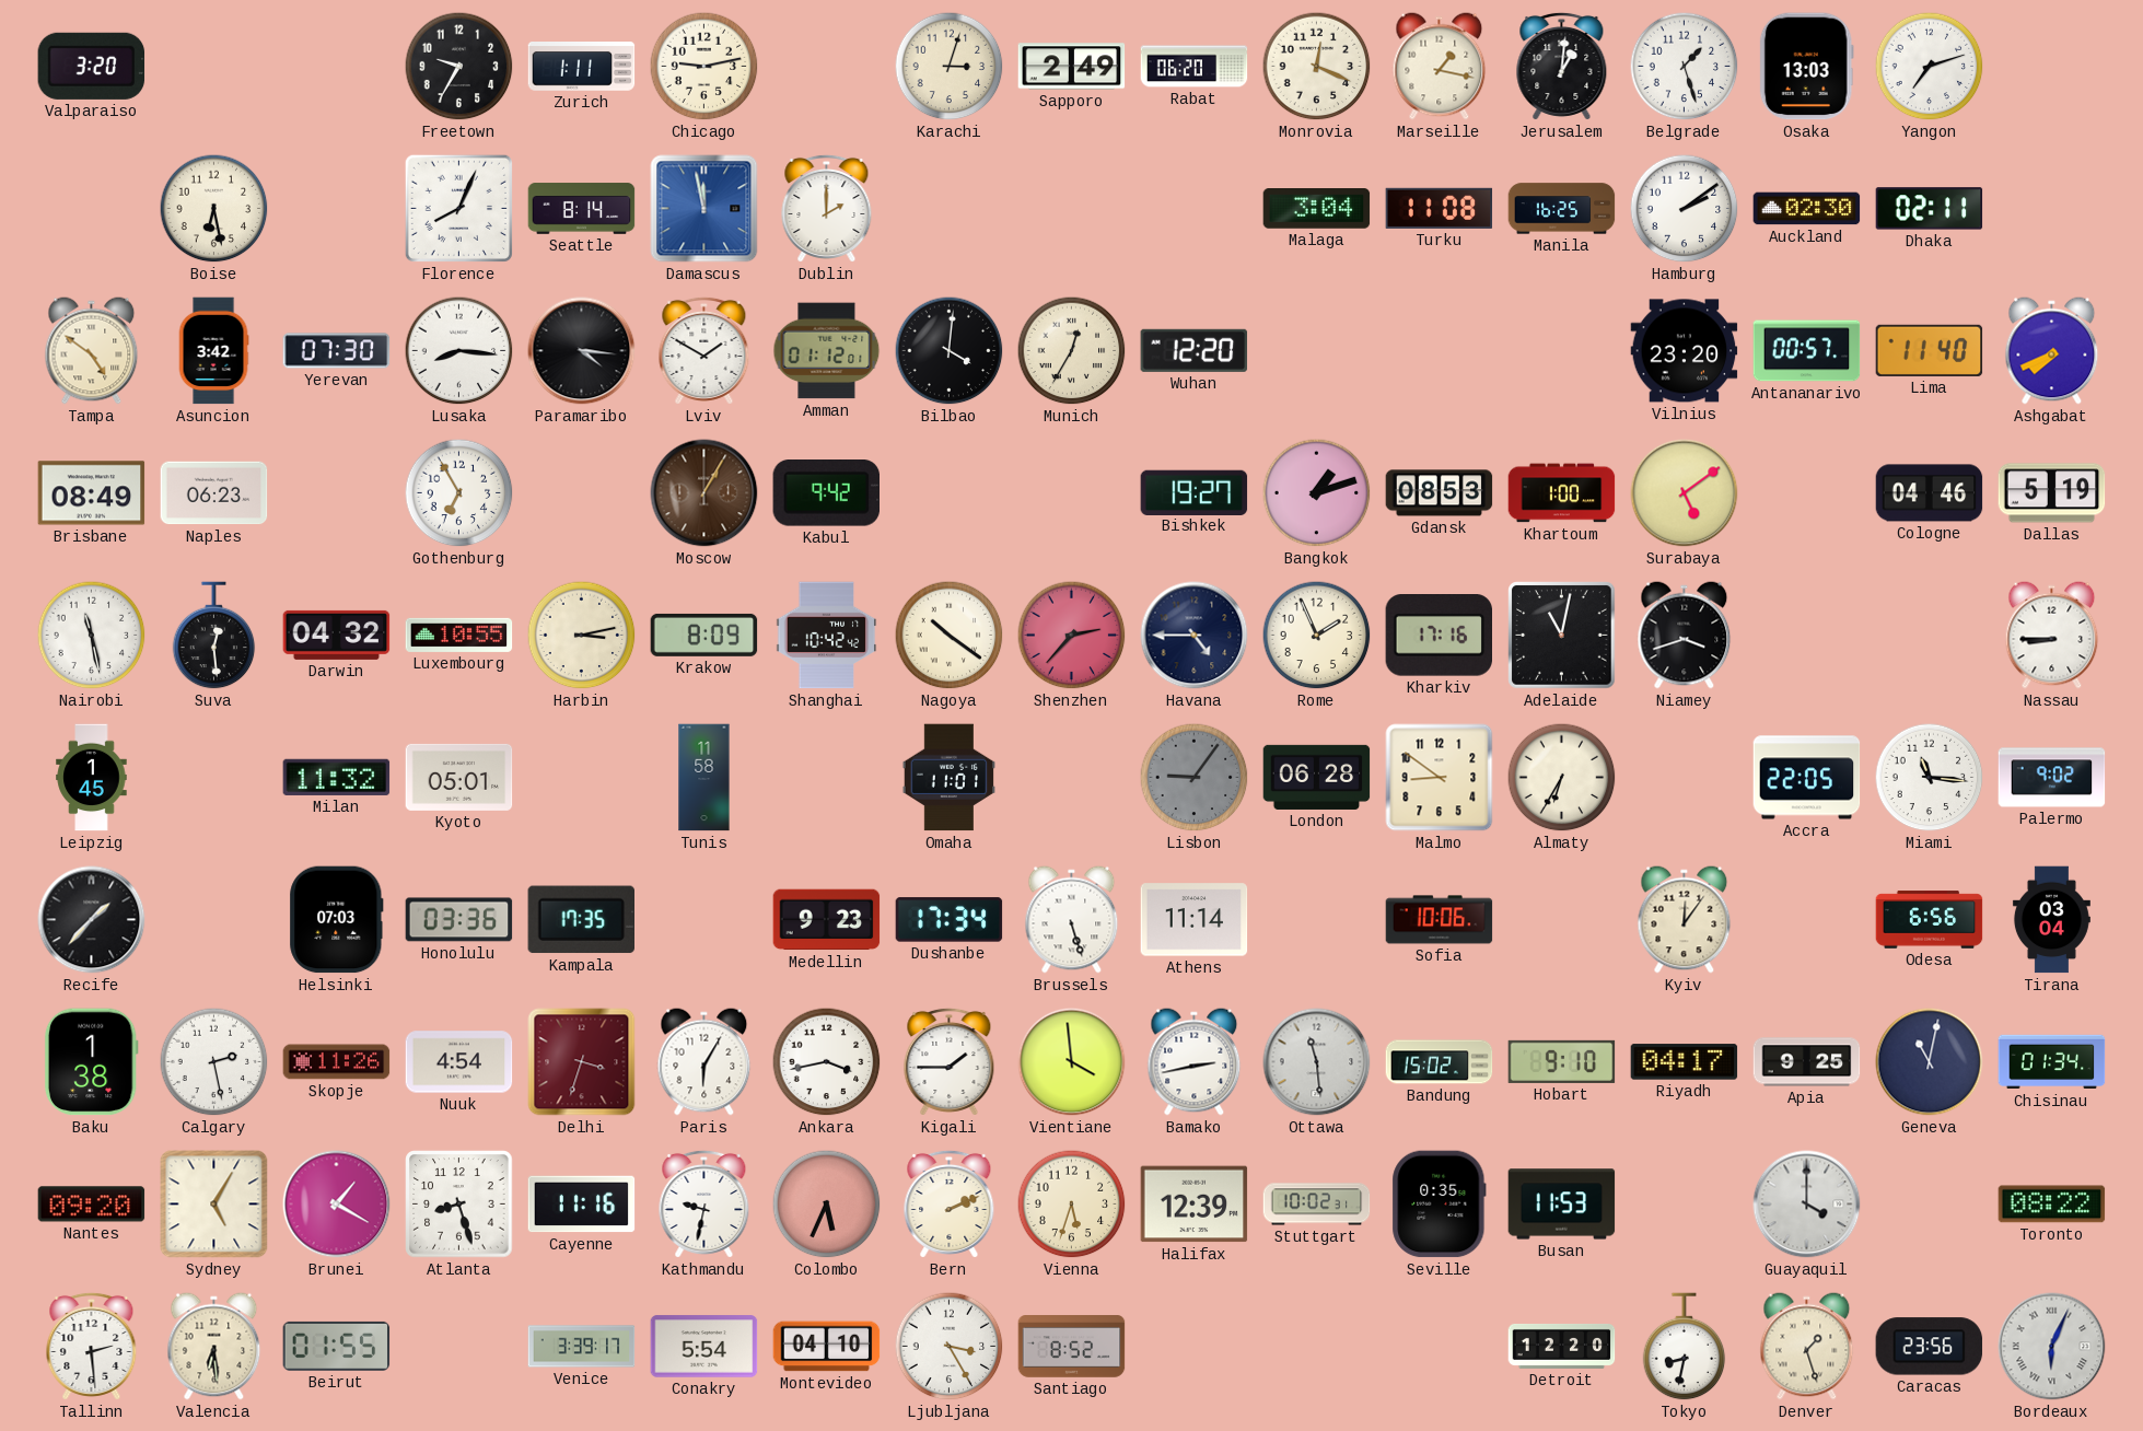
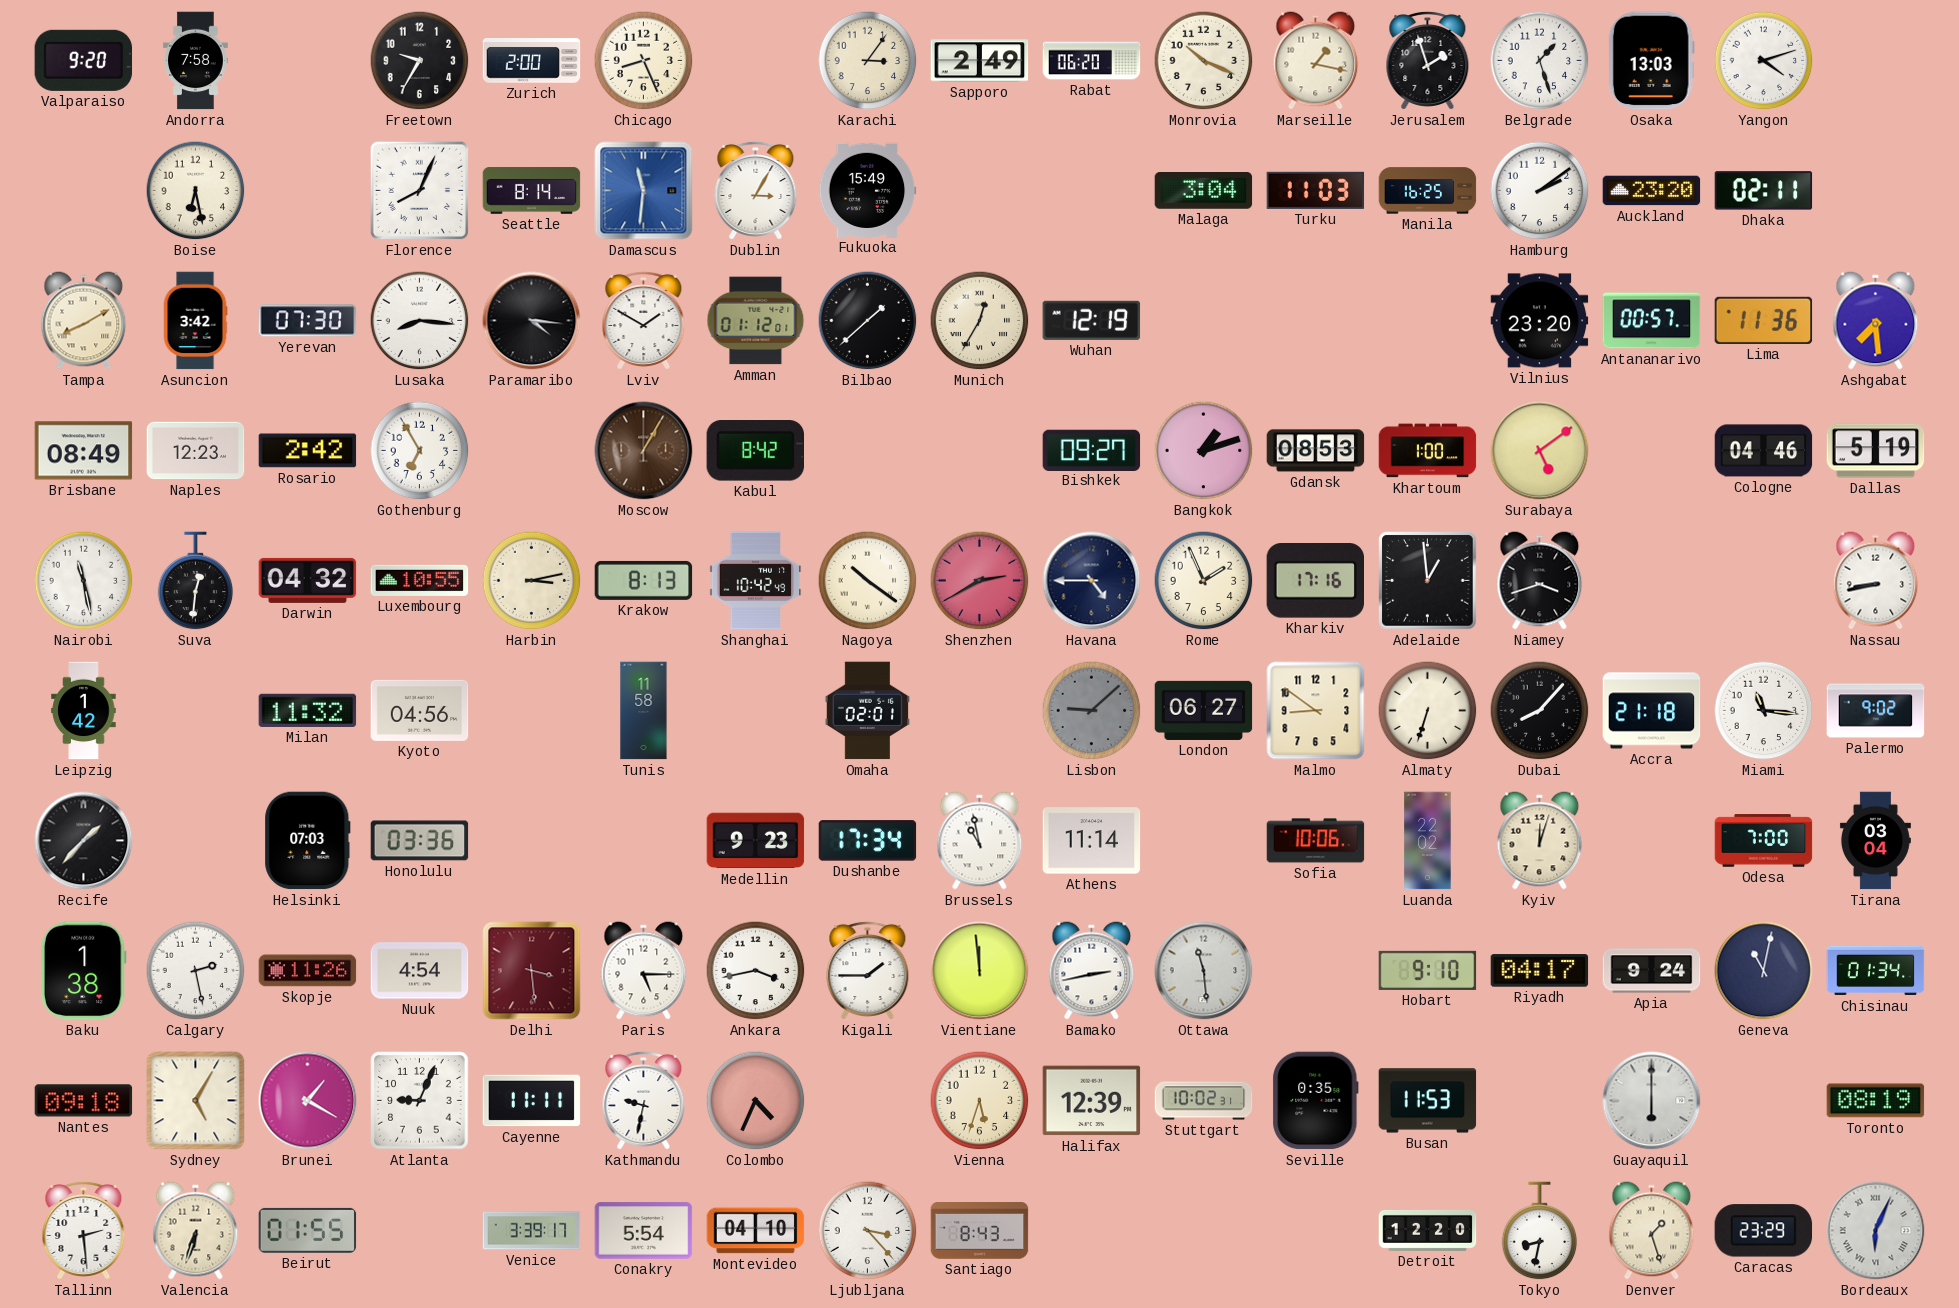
Valparaiso: 3:20 -> 9:20
Andorra: none -> 7:58
Zurich: 1:11 -> 2:00
Chicago: 9:13 -> 8:26
Karachi: 3:03 -> 3:06
Monrovia: 12:19 -> 10:19
Jerusalem: 1:01 -> 1:57
Yangon: 7:12 -> 4:12
Damascus: 11:58 -> 11:31
Dublin: 2:00 -> 3:05
Fukuoka: none -> 15:49
Turku: 11:08 -> 11:03
Auckland: 02:30 -> 23:20
Tampa: 4:51 -> 8:10
Bilbao: 4:01 -> 1:38
Wuhan: 12:20 -> 12:19
Lima: 11:40 -> 11:36
Ashgabat: 7:41 -> 7:29
Naples: 06:23 -> 12:23
Rosario: none -> 2:42
Kabul: 9:42 -> 8:42
Bishkek: 19:27 -> 09:27
Suva: 12:29 -> 12:31
Krakow: 8:09 -> 8:13
Shanghai: 10:42:42 -> 10:42:49
Shenzhen: 2:37 -> 2:40
Adelaide: 11:02 -> 12:59
Nassau: 8:45 -> 8:43
Leipzig: 1:45 -> 1:42
Kyoto: 05:01 -> 04:56
Omaha: 11:01 -> 02:01
Lisbon: 9:06 -> 9:08
London: 06:28 -> 06:27
Almaty: 6:35 -> 6:33
Dubai: none -> 8:07
Accra: 22:05 -> 21:18
Kampala: 17:35 -> none
Brussels: 5:27 -> 10:58
Luanda: none -> 22:02
Kyiv: 12:06 -> 12:03
Odesa: 6:56 -> 7:00
Delhi: 3:33 -> 3:29
Paris: 6:05 -> 5:15
Vientiane: 3:59 -> 11:59
Bandung: 15:02 -> none
Apia: 9:25 -> 9:24
Nantes: 09:20 -> 09:18
Atlanta: 8:27 -> 9:04
Cayenne: 11:16 -> 11:11
Colombo: 5:34 -> 4:34
Bern: 2:11 -> none
Guayaquil: 4:00 -> 6:00
Toronto: 08:22 -> 08:19
Valencia: 6:29 -> 6:33
Ljubljana: 3:25 -> 3:23
Santiago: 8:52 -> 8:43
Caracas: 23:56 -> 23:29
